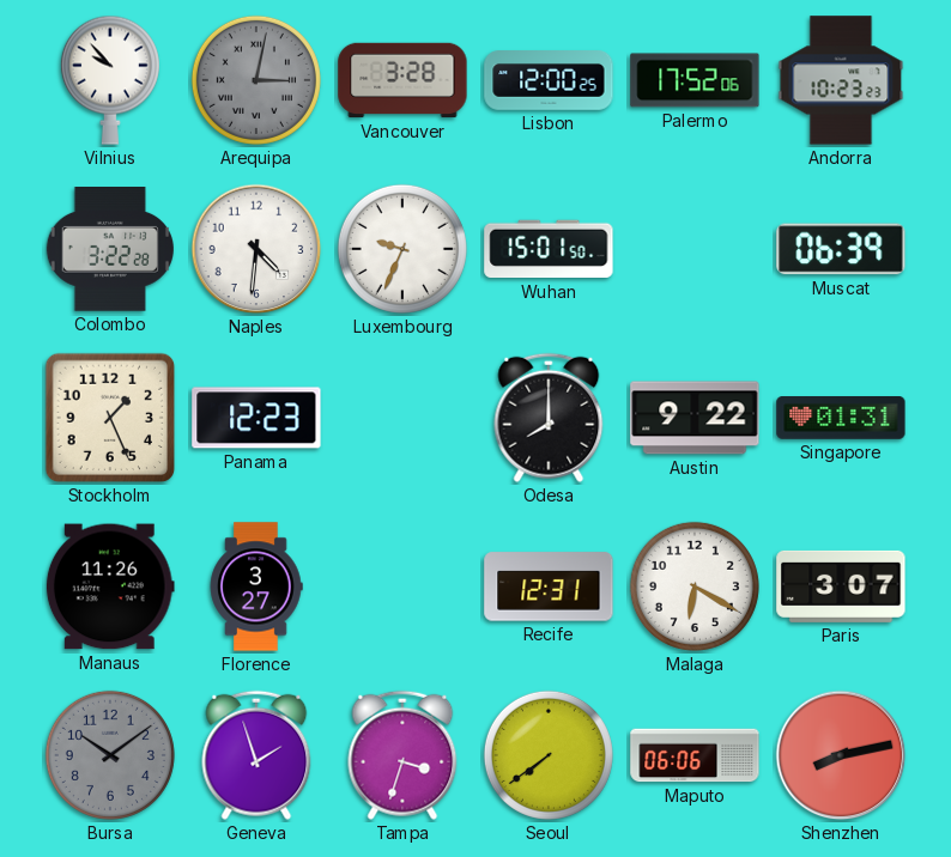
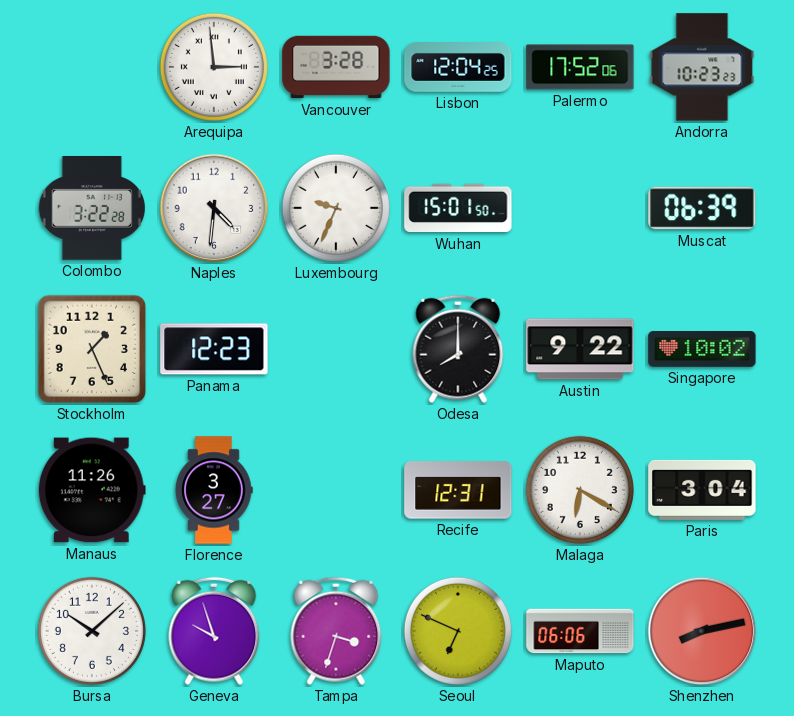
Vilnius: 9:53 -> none
Arequipa: 3:02 -> 2:59
Arequipa dial: grey -> white
Lisbon: 12:00 -> 12:04
Singapore: 01:31 -> 10:02
Paris: 3:07 -> 3:04
Bursa: 10:09 -> 10:08
Bursa dial: grey -> white
Geneva: 1:57 -> 9:57
Seoul: 7:39 -> 6:49
